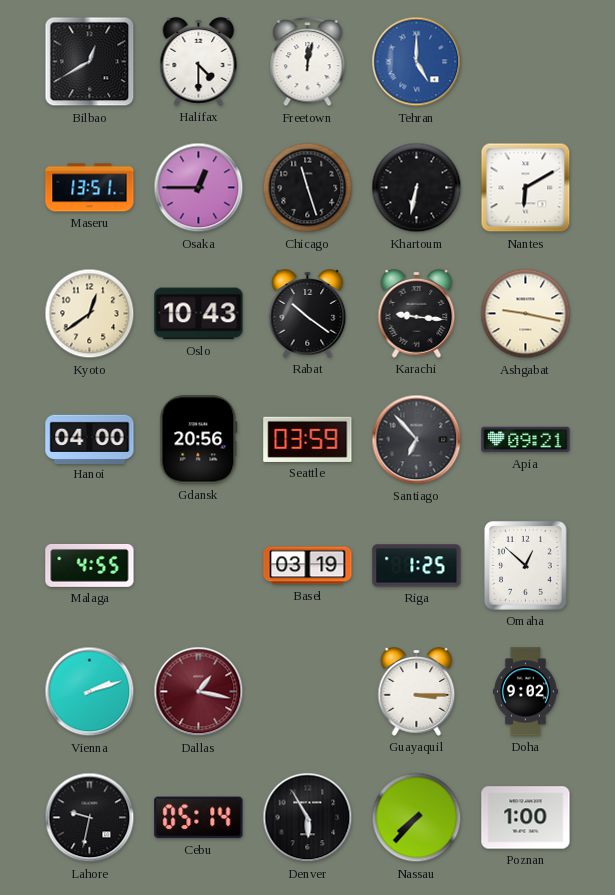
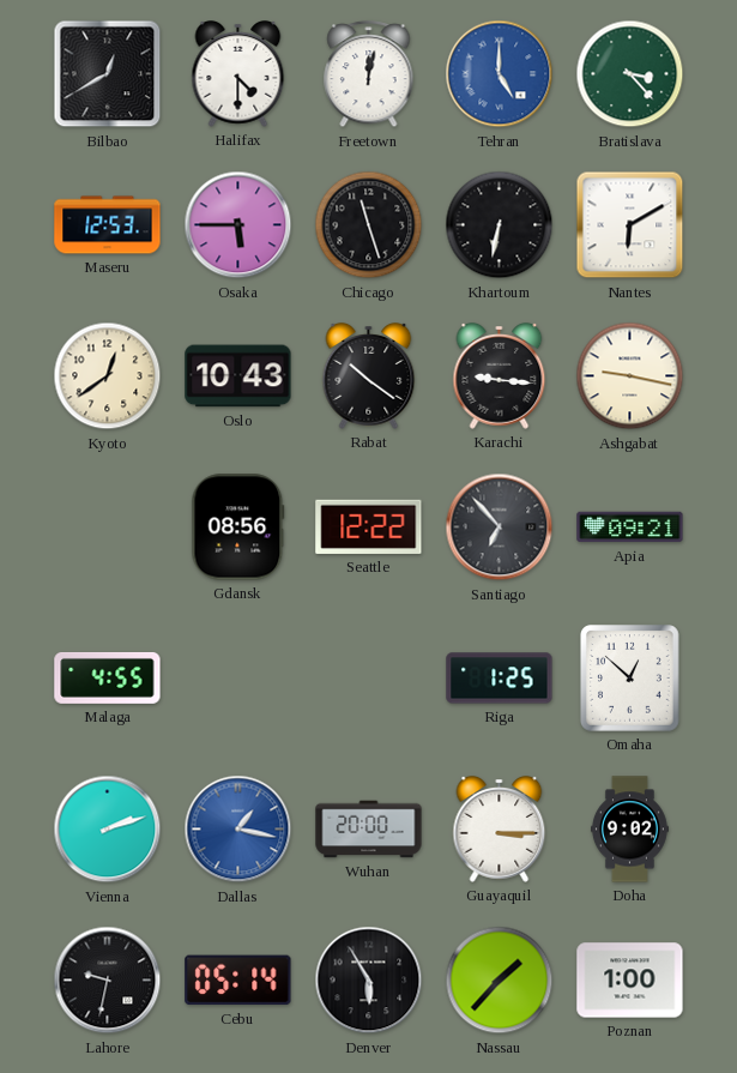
Bratislava: none -> 3:23
Maseru: 13:51 -> 12:53
Osaka: 12:45 -> 5:45
Hanoi: 04:00 -> none
Gdansk: 20:56 -> 08:56
Seattle: 03:59 -> 12:22
Basel: 03:19 -> none
Dallas dial: burgundy -> blue
Wuhan: none -> 20:00
Nassau: 7:37 -> 1:37
